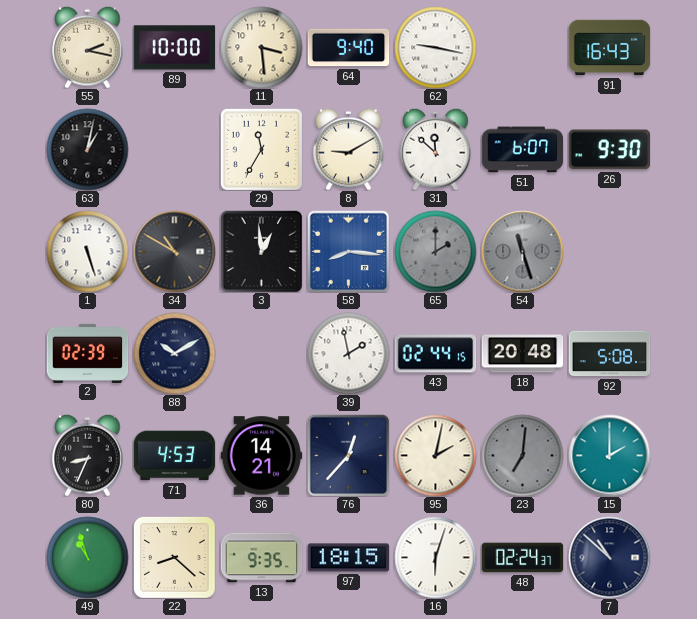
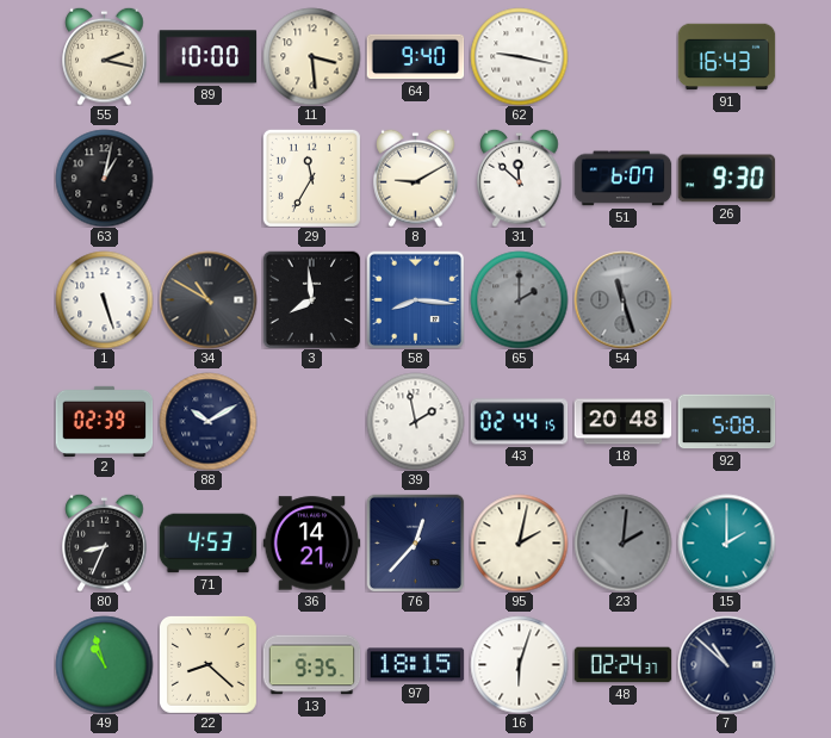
3: 12:59 -> 7:59
23: 7:01 -> 2:01
